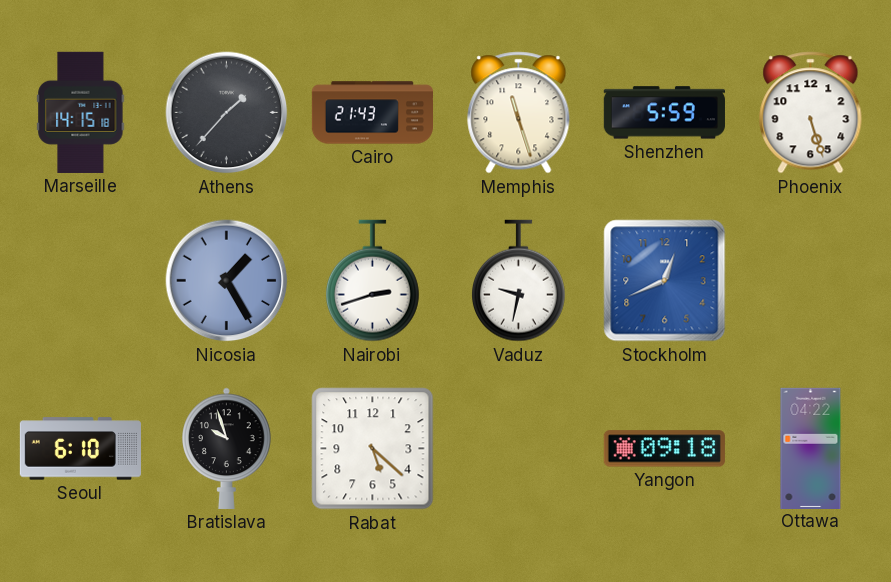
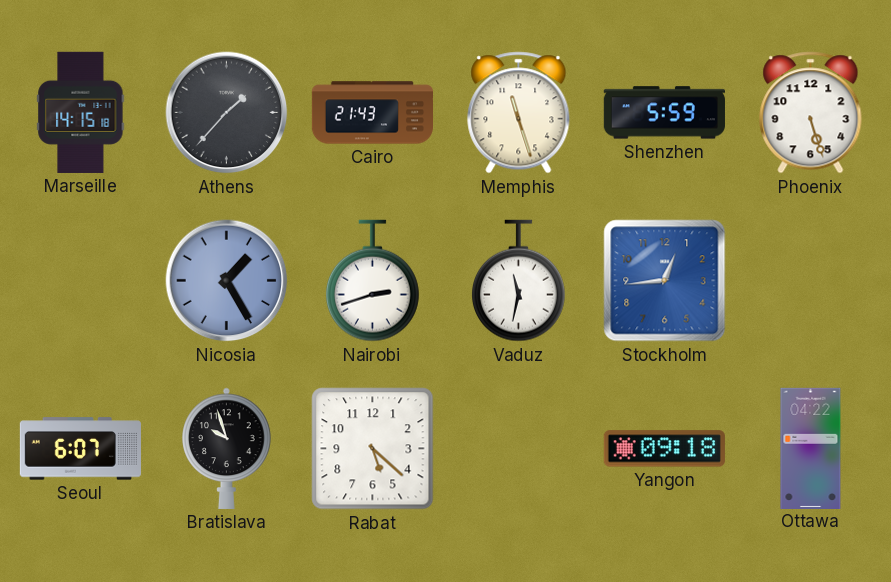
Vaduz: 9:32 -> 11:32
Stockholm: 12:41 -> 12:44
Seoul: 6:10 -> 6:07
